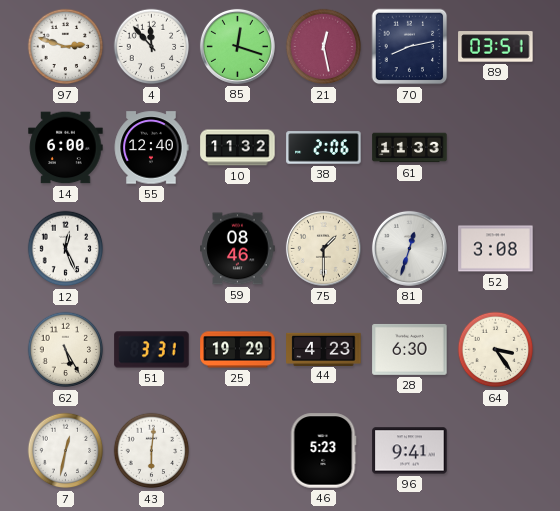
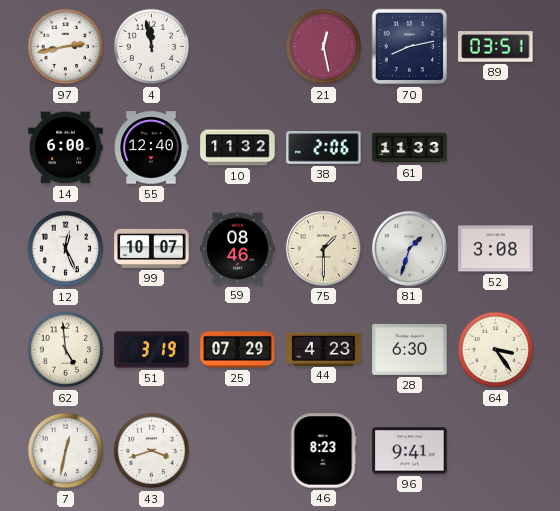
97: 2:48 -> 2:43
4: 11:53 -> 11:58
85: 12:18 -> none
99: none -> 10:07
81: 12:33 -> 1:33
62: 5:25 -> 4:59
51: 3:31 -> 3:19
25: 19:29 -> 07:29
43: 6:01 -> 3:42
46: 5:23 -> 8:23
